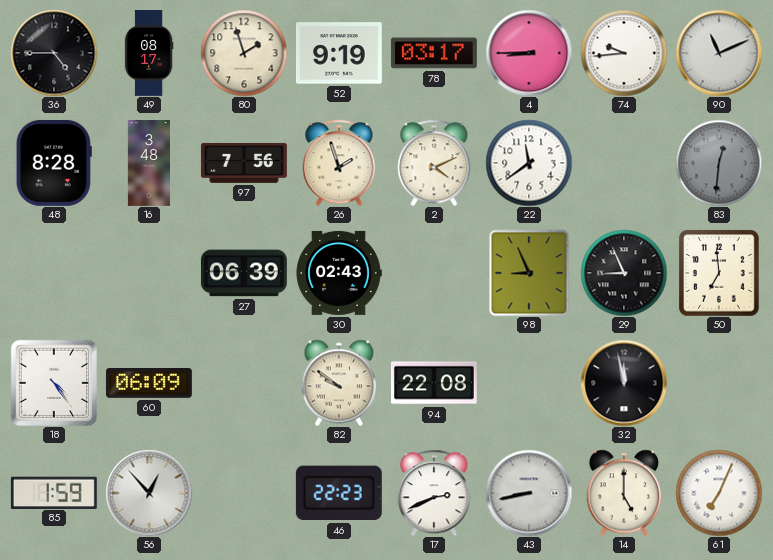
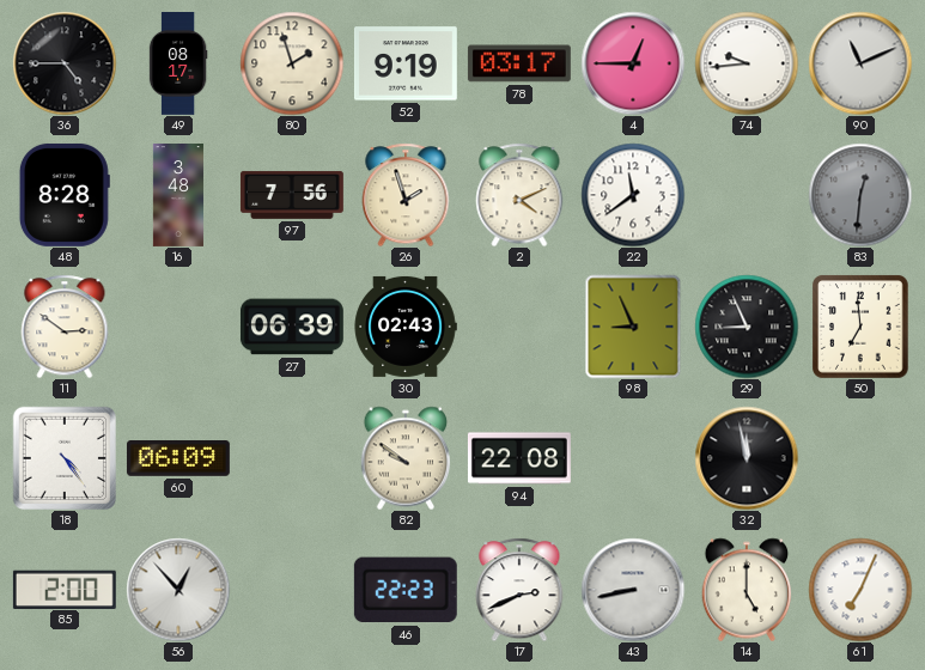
4: 8:45 -> 12:45
11: none -> 2:51
85: 1:59 -> 2:00
